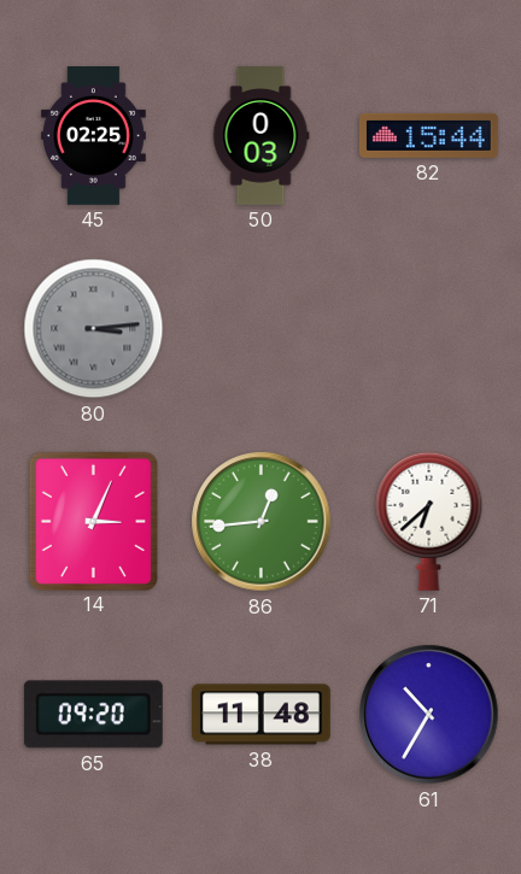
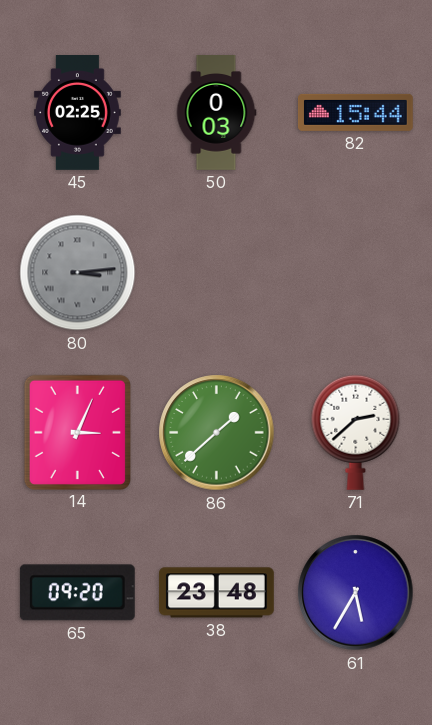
86: 12:44 -> 1:38
71: 6:38 -> 2:38
38: 11:48 -> 23:48
61: 10:35 -> 5:35
